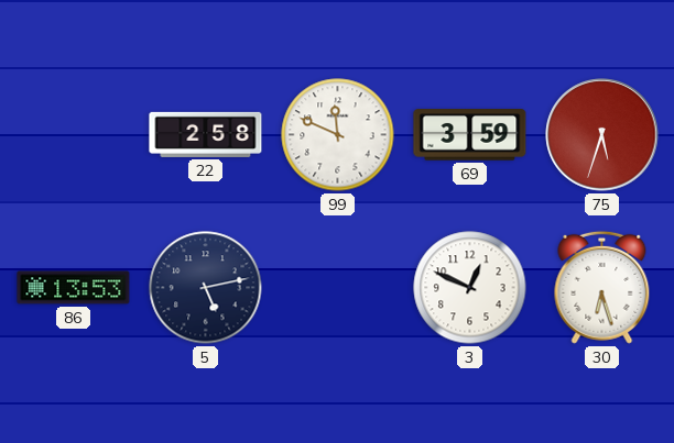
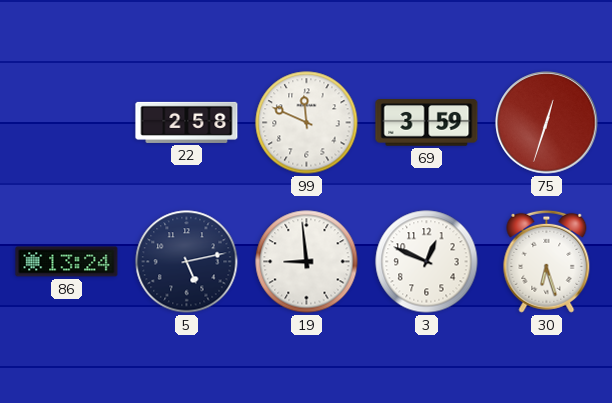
75: 5:33 -> 12:33
86: 13:53 -> 13:24
19: none -> 8:59
